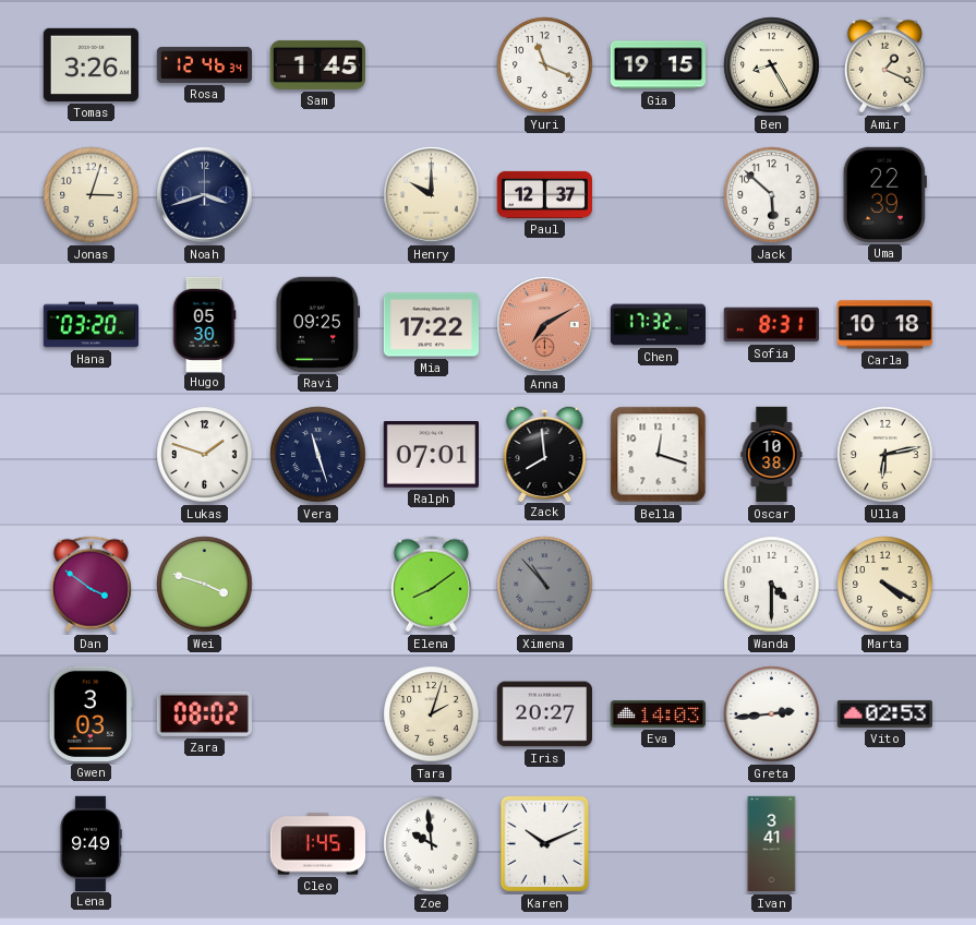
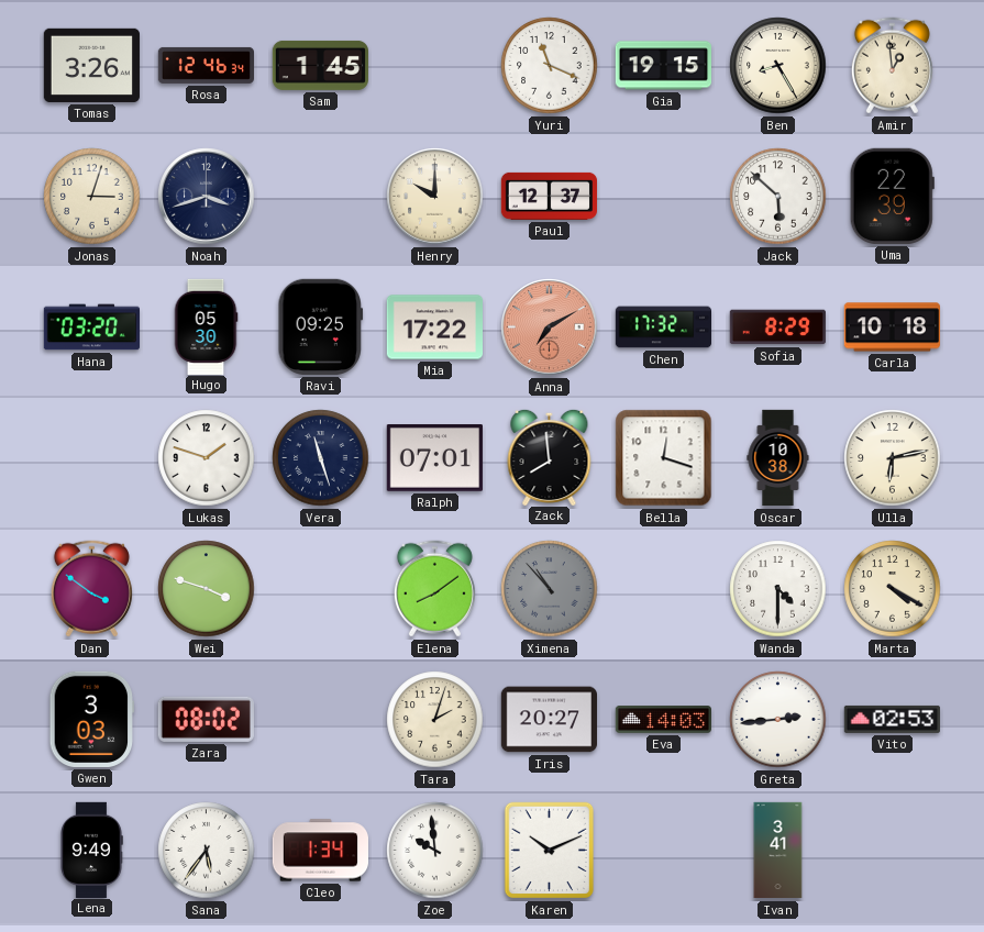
Amir: 1:19 -> 12:59
Sofia: 8:31 -> 8:29
Sana: none -> 5:36
Cleo: 1:45 -> 1:34
